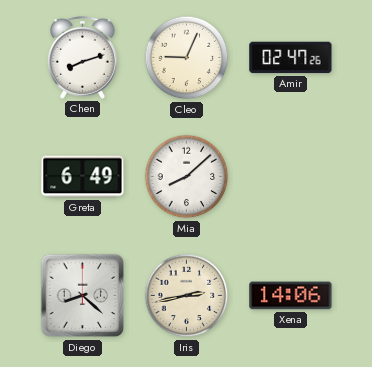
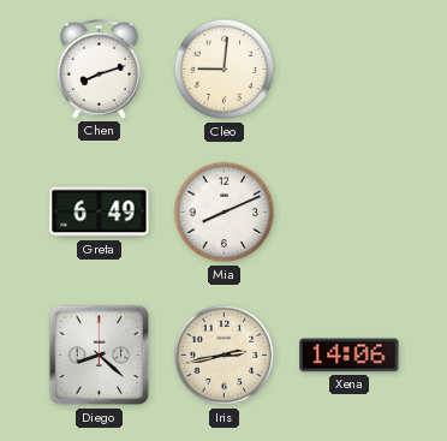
Cleo: 9:04 -> 9:01
Amir: 02:47 -> none
Mia: 8:08 -> 8:11
